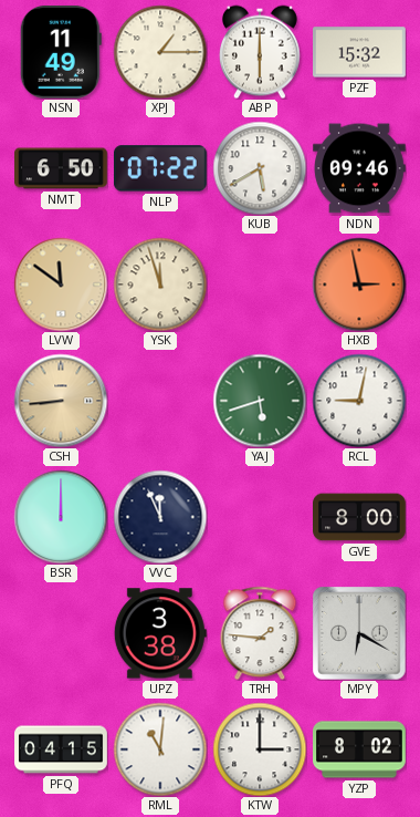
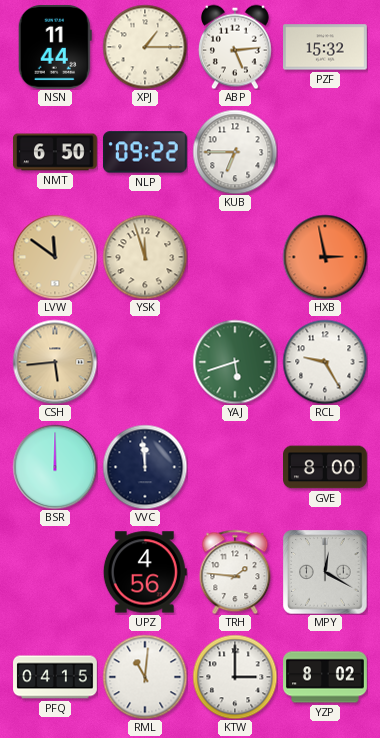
NSN: 11:49 -> 11:44
ABP: 6:00 -> 5:14
NLP: 07:22 -> 09:22
KUB: 5:40 -> 6:45
NDN: 09:46 -> none
CSH: 8:44 -> 5:44
RCL: 9:02 -> 9:25
VVC: 11:56 -> 11:59
UPZ: 3:38 -> 4:56
MPY: 6:20 -> 12:20
